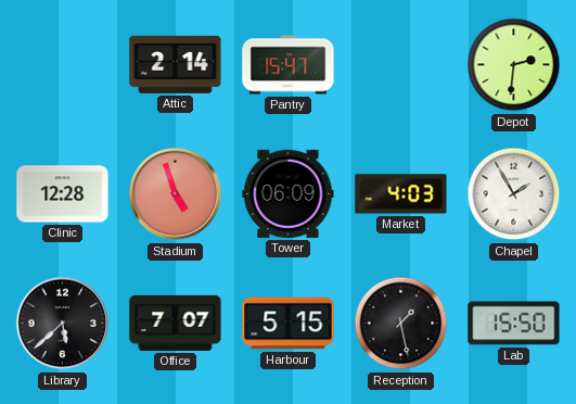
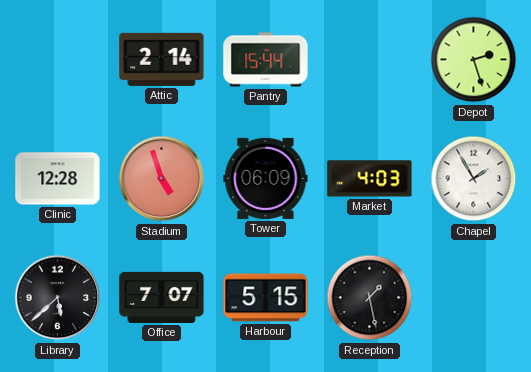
Pantry: 15:47 -> 15:44
Depot: 2:31 -> 2:27
Lab: 15:50 -> none
